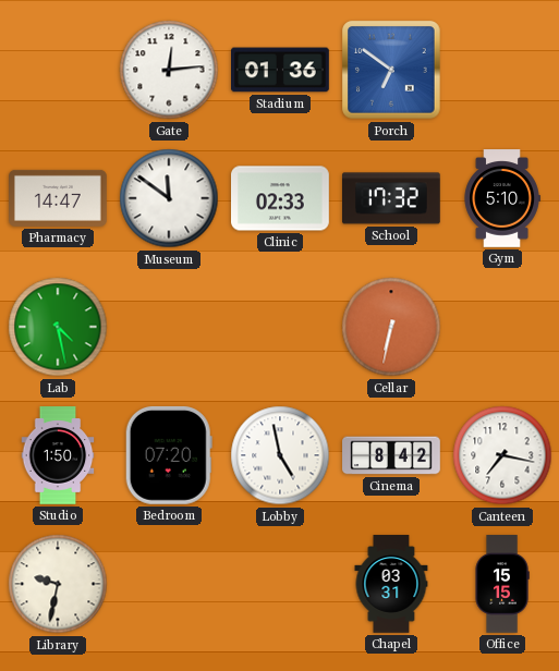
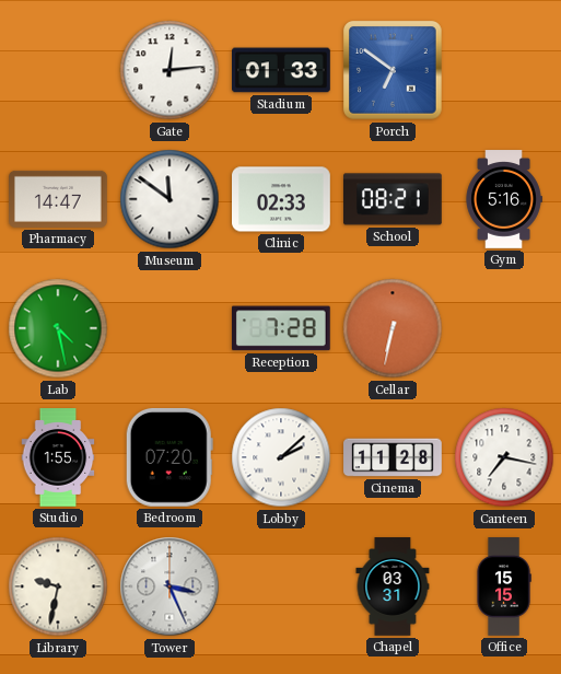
Stadium: 01:36 -> 01:33
School: 17:32 -> 08:21
Gym: 5:10 -> 5:16
Reception: none -> 7:28
Studio: 1:50 -> 1:55
Lobby: 4:58 -> 2:08
Cinema: 8:42 -> 11:28
Tower: none -> 3:26
